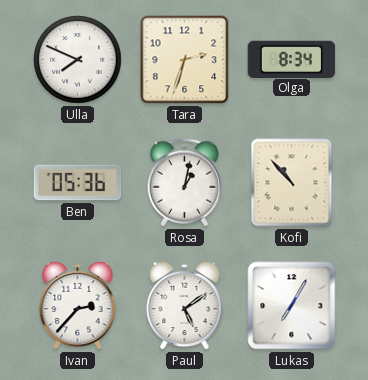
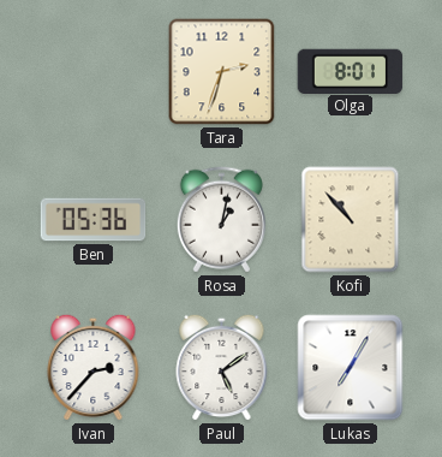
Ulla: 7:49 -> none
Olga: 8:34 -> 8:01
